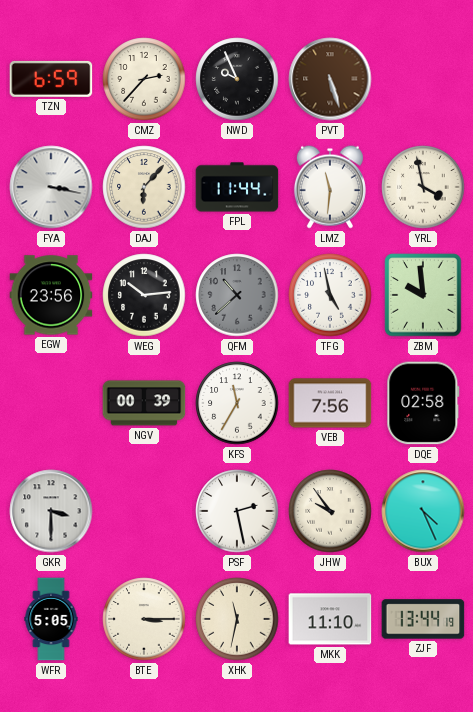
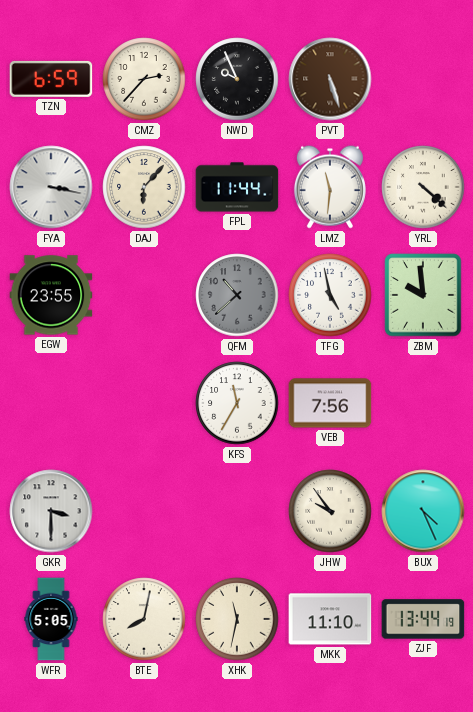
YRL: 3:58 -> 4:22
EGW: 23:56 -> 23:55
WEG: 10:14 -> none
NGV: 00:39 -> none
DQE: 02:58 -> none
PSF: 2:28 -> none
BTE: 3:15 -> 8:02
